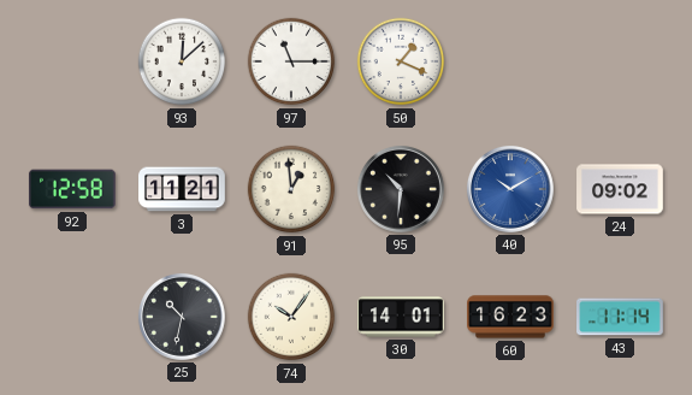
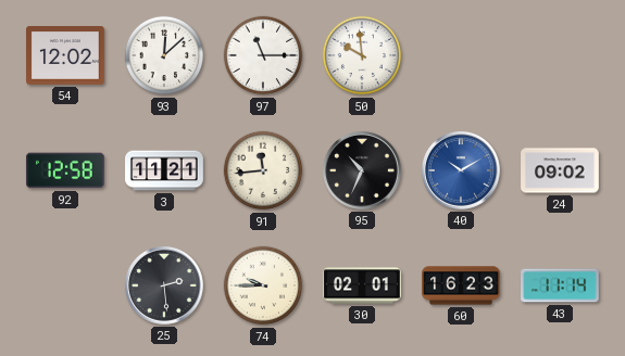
54: none -> 12:02
50: 1:19 -> 9:59
91: 12:59 -> 11:44
95: 10:31 -> 10:34
25: 10:32 -> 2:29
74: 10:06 -> 9:45
30: 14:01 -> 02:01
